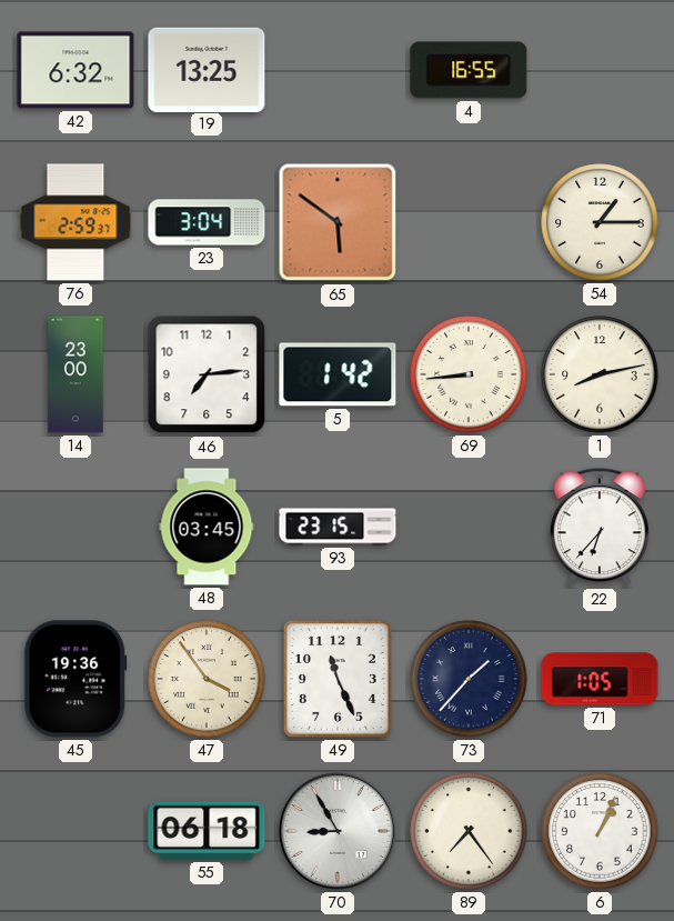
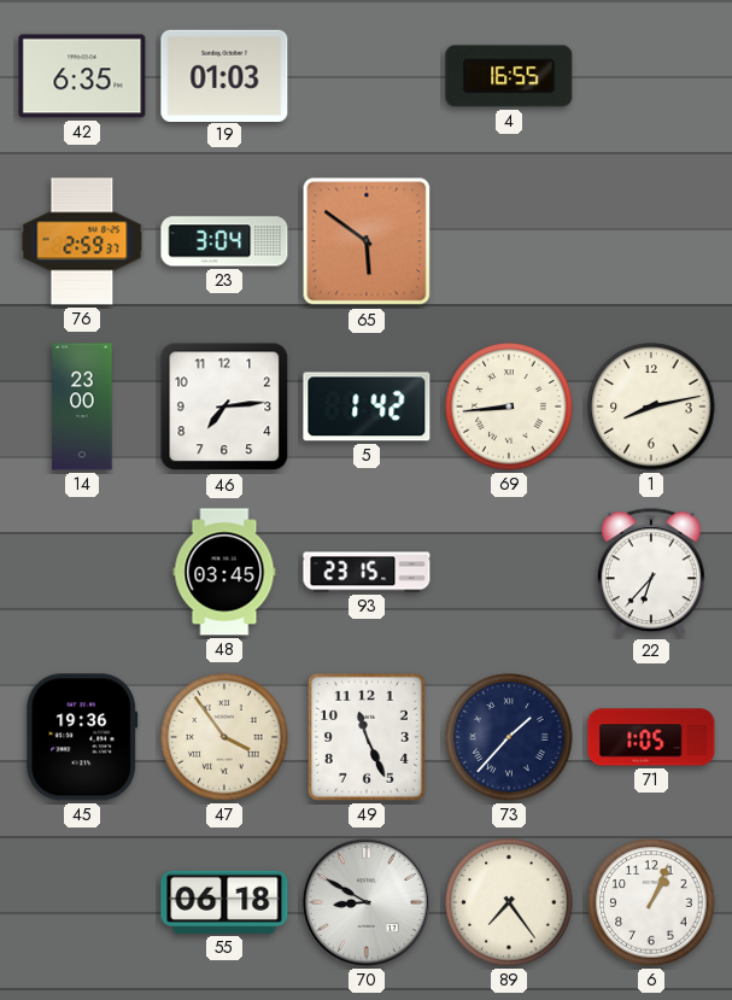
42: 6:32 -> 6:35
19: 13:25 -> 01:03
54: 1:15 -> none
70: 8:55 -> 8:50
